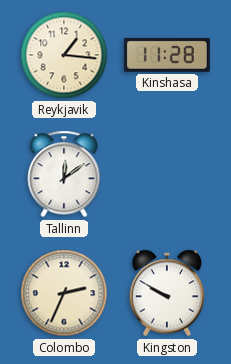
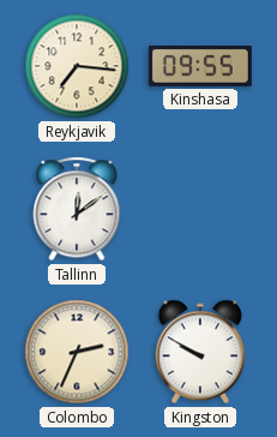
Reykjavik: 1:16 -> 7:16
Kinshasa: 11:28 -> 09:55
